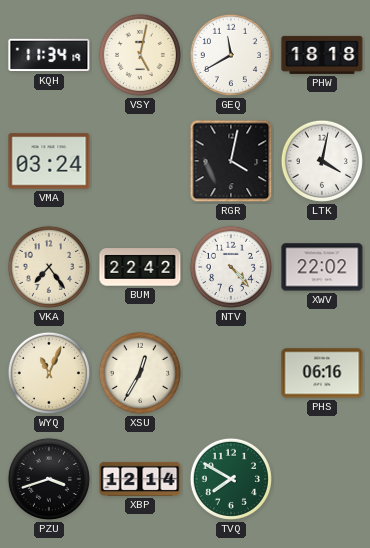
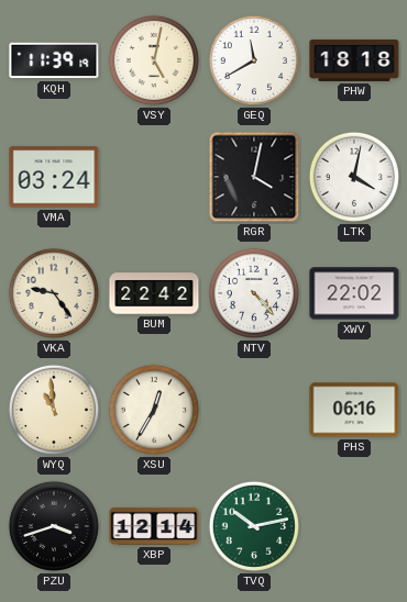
KQH: 11:34 -> 11:39
VKA: 7:24 -> 9:24
WYQ: 11:04 -> 10:59
TVQ: 7:50 -> 10:13
